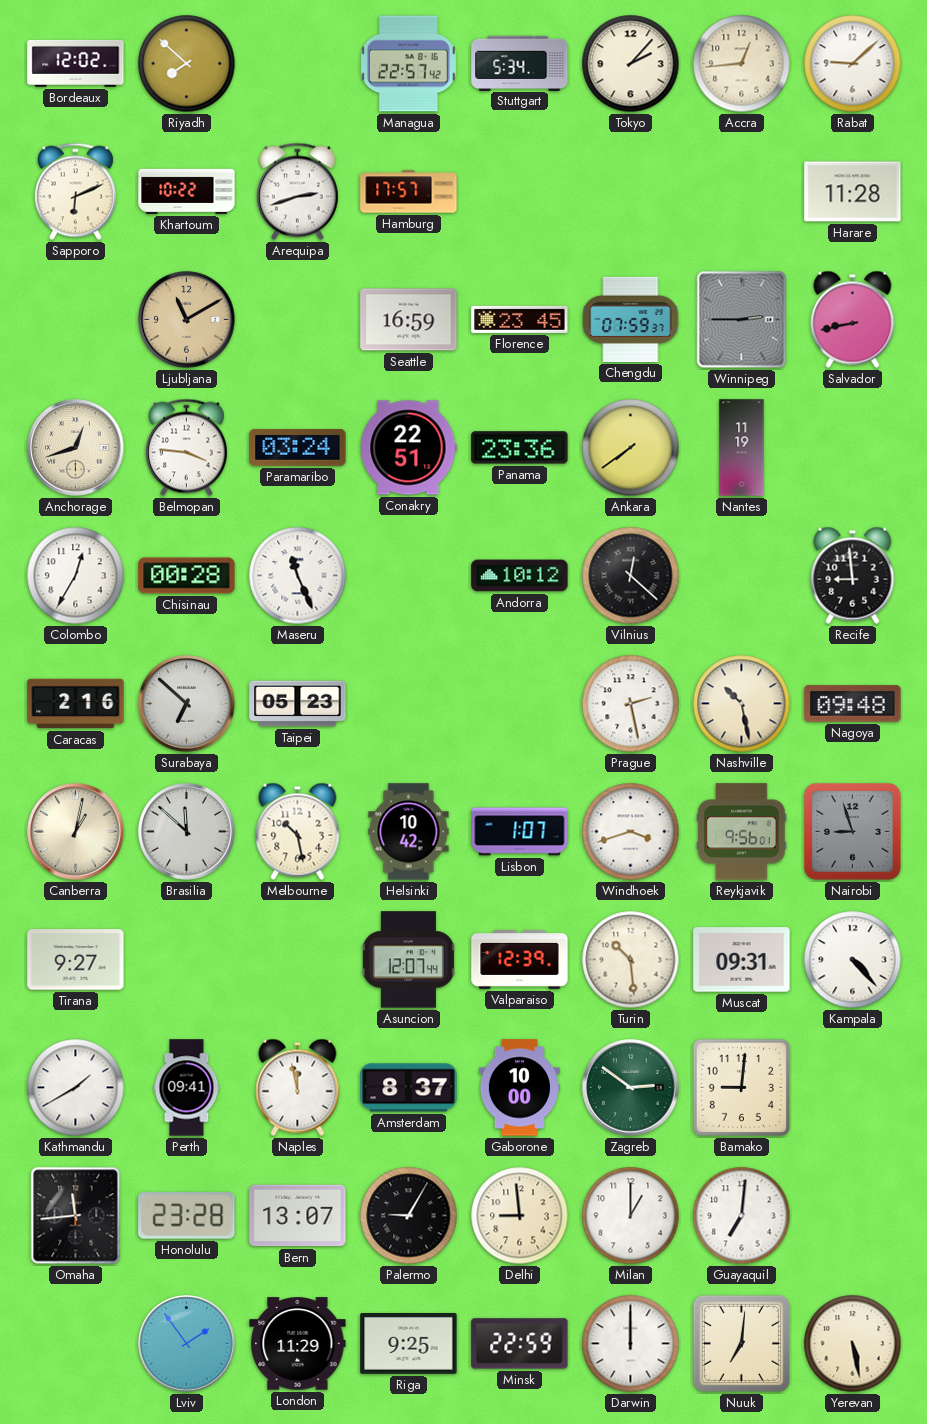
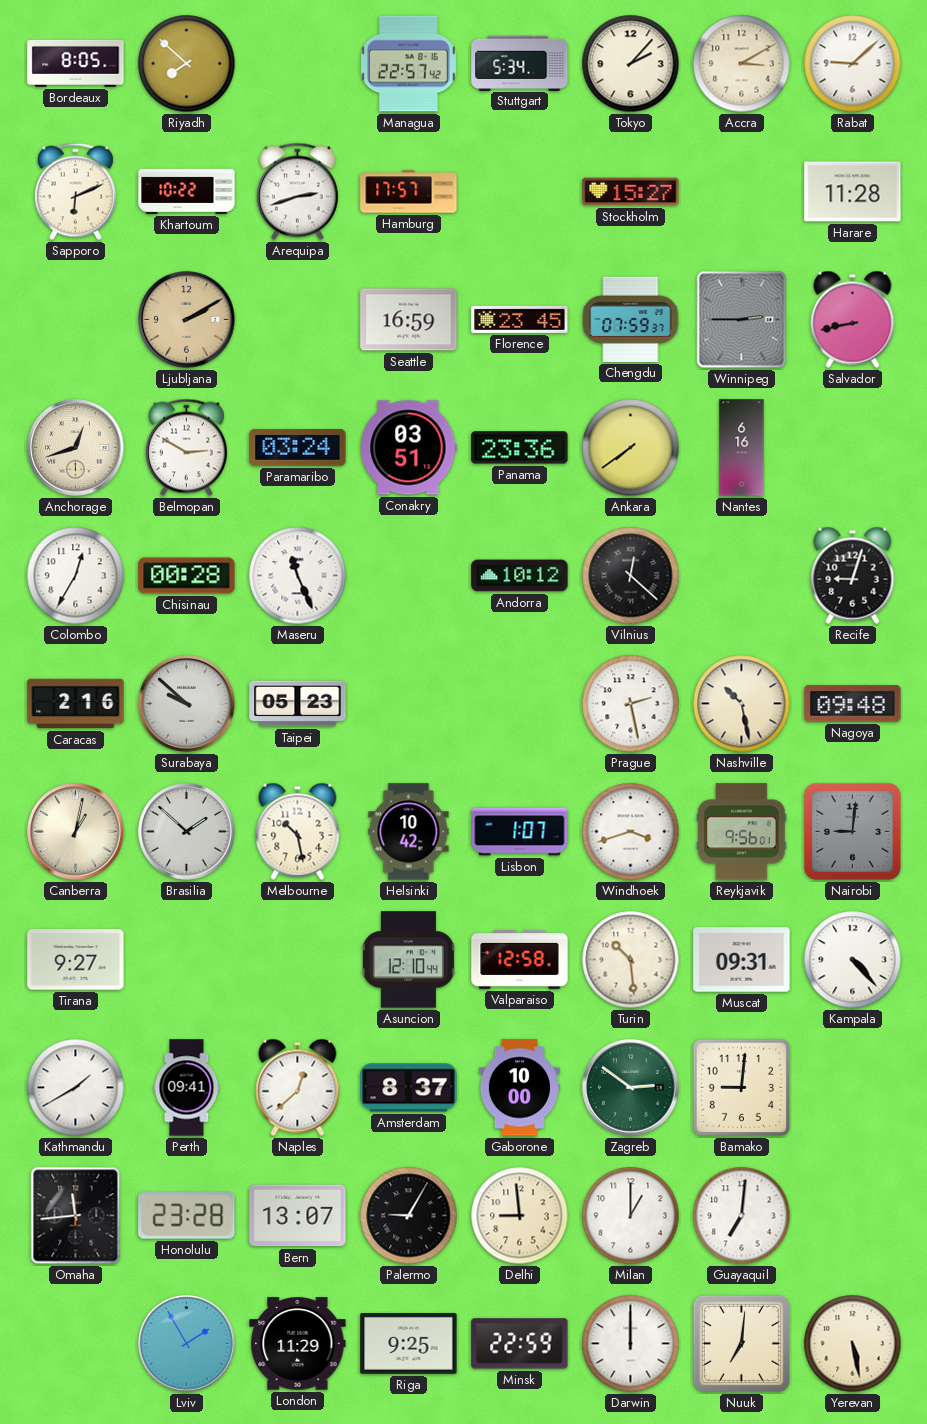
Bordeaux: 12:02 -> 8:05
Accra: 12:44 -> 3:10
Stockholm: none -> 15:27
Ljubljana: 11:10 -> 2:10
Belmopan: 3:46 -> 2:50
Conakry: 22:51 -> 03:51
Nantes: 11:19 -> 6:16
Recife: 8:59 -> 9:03
Surabaya: 6:52 -> 9:52
Brasilia: 11:52 -> 1:52
Nairobi: 8:57 -> 9:01
Asuncion: 12:07 -> 12:10
Valparaiso: 12:39 -> 12:58
Naples: 11:58 -> 12:38
Lviv: 1:54 -> 1:55
